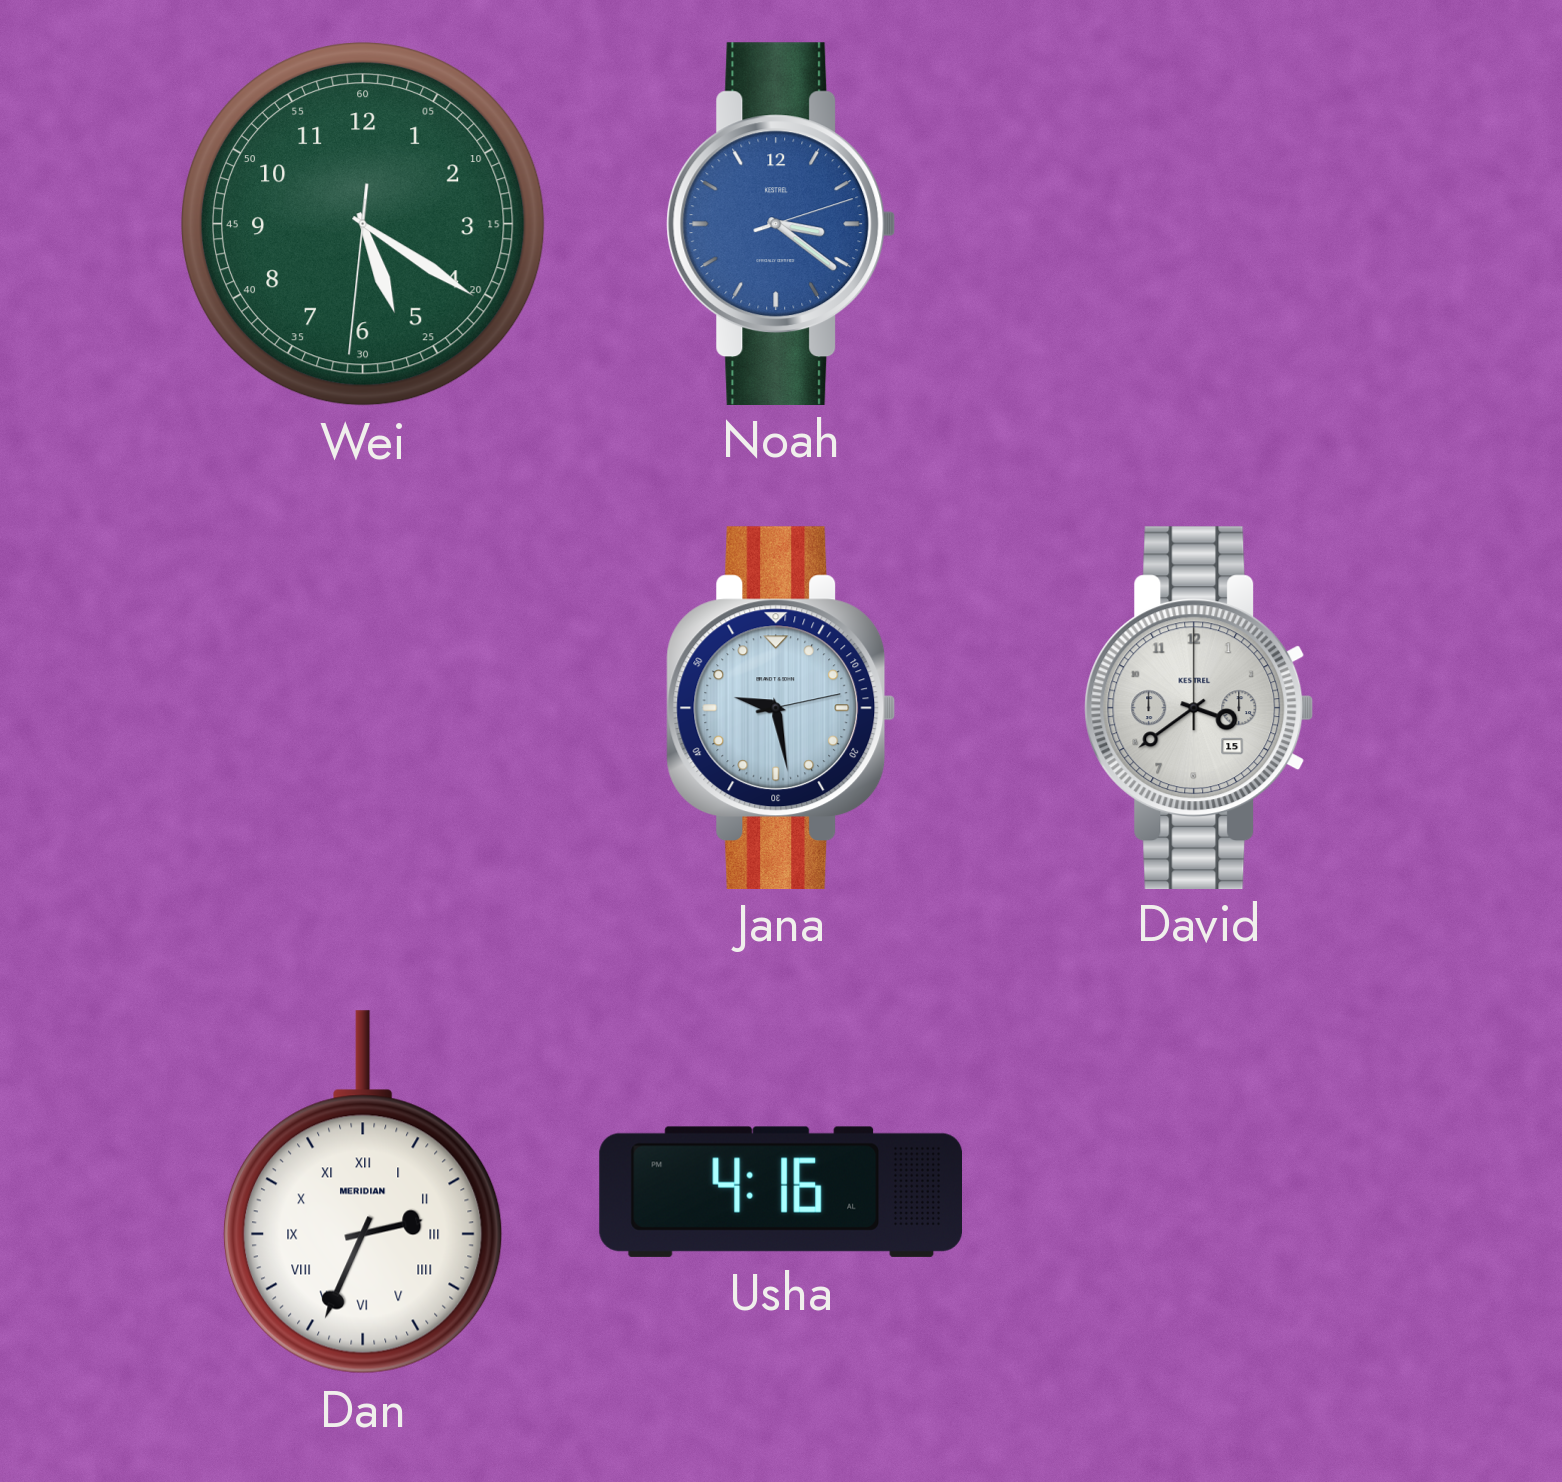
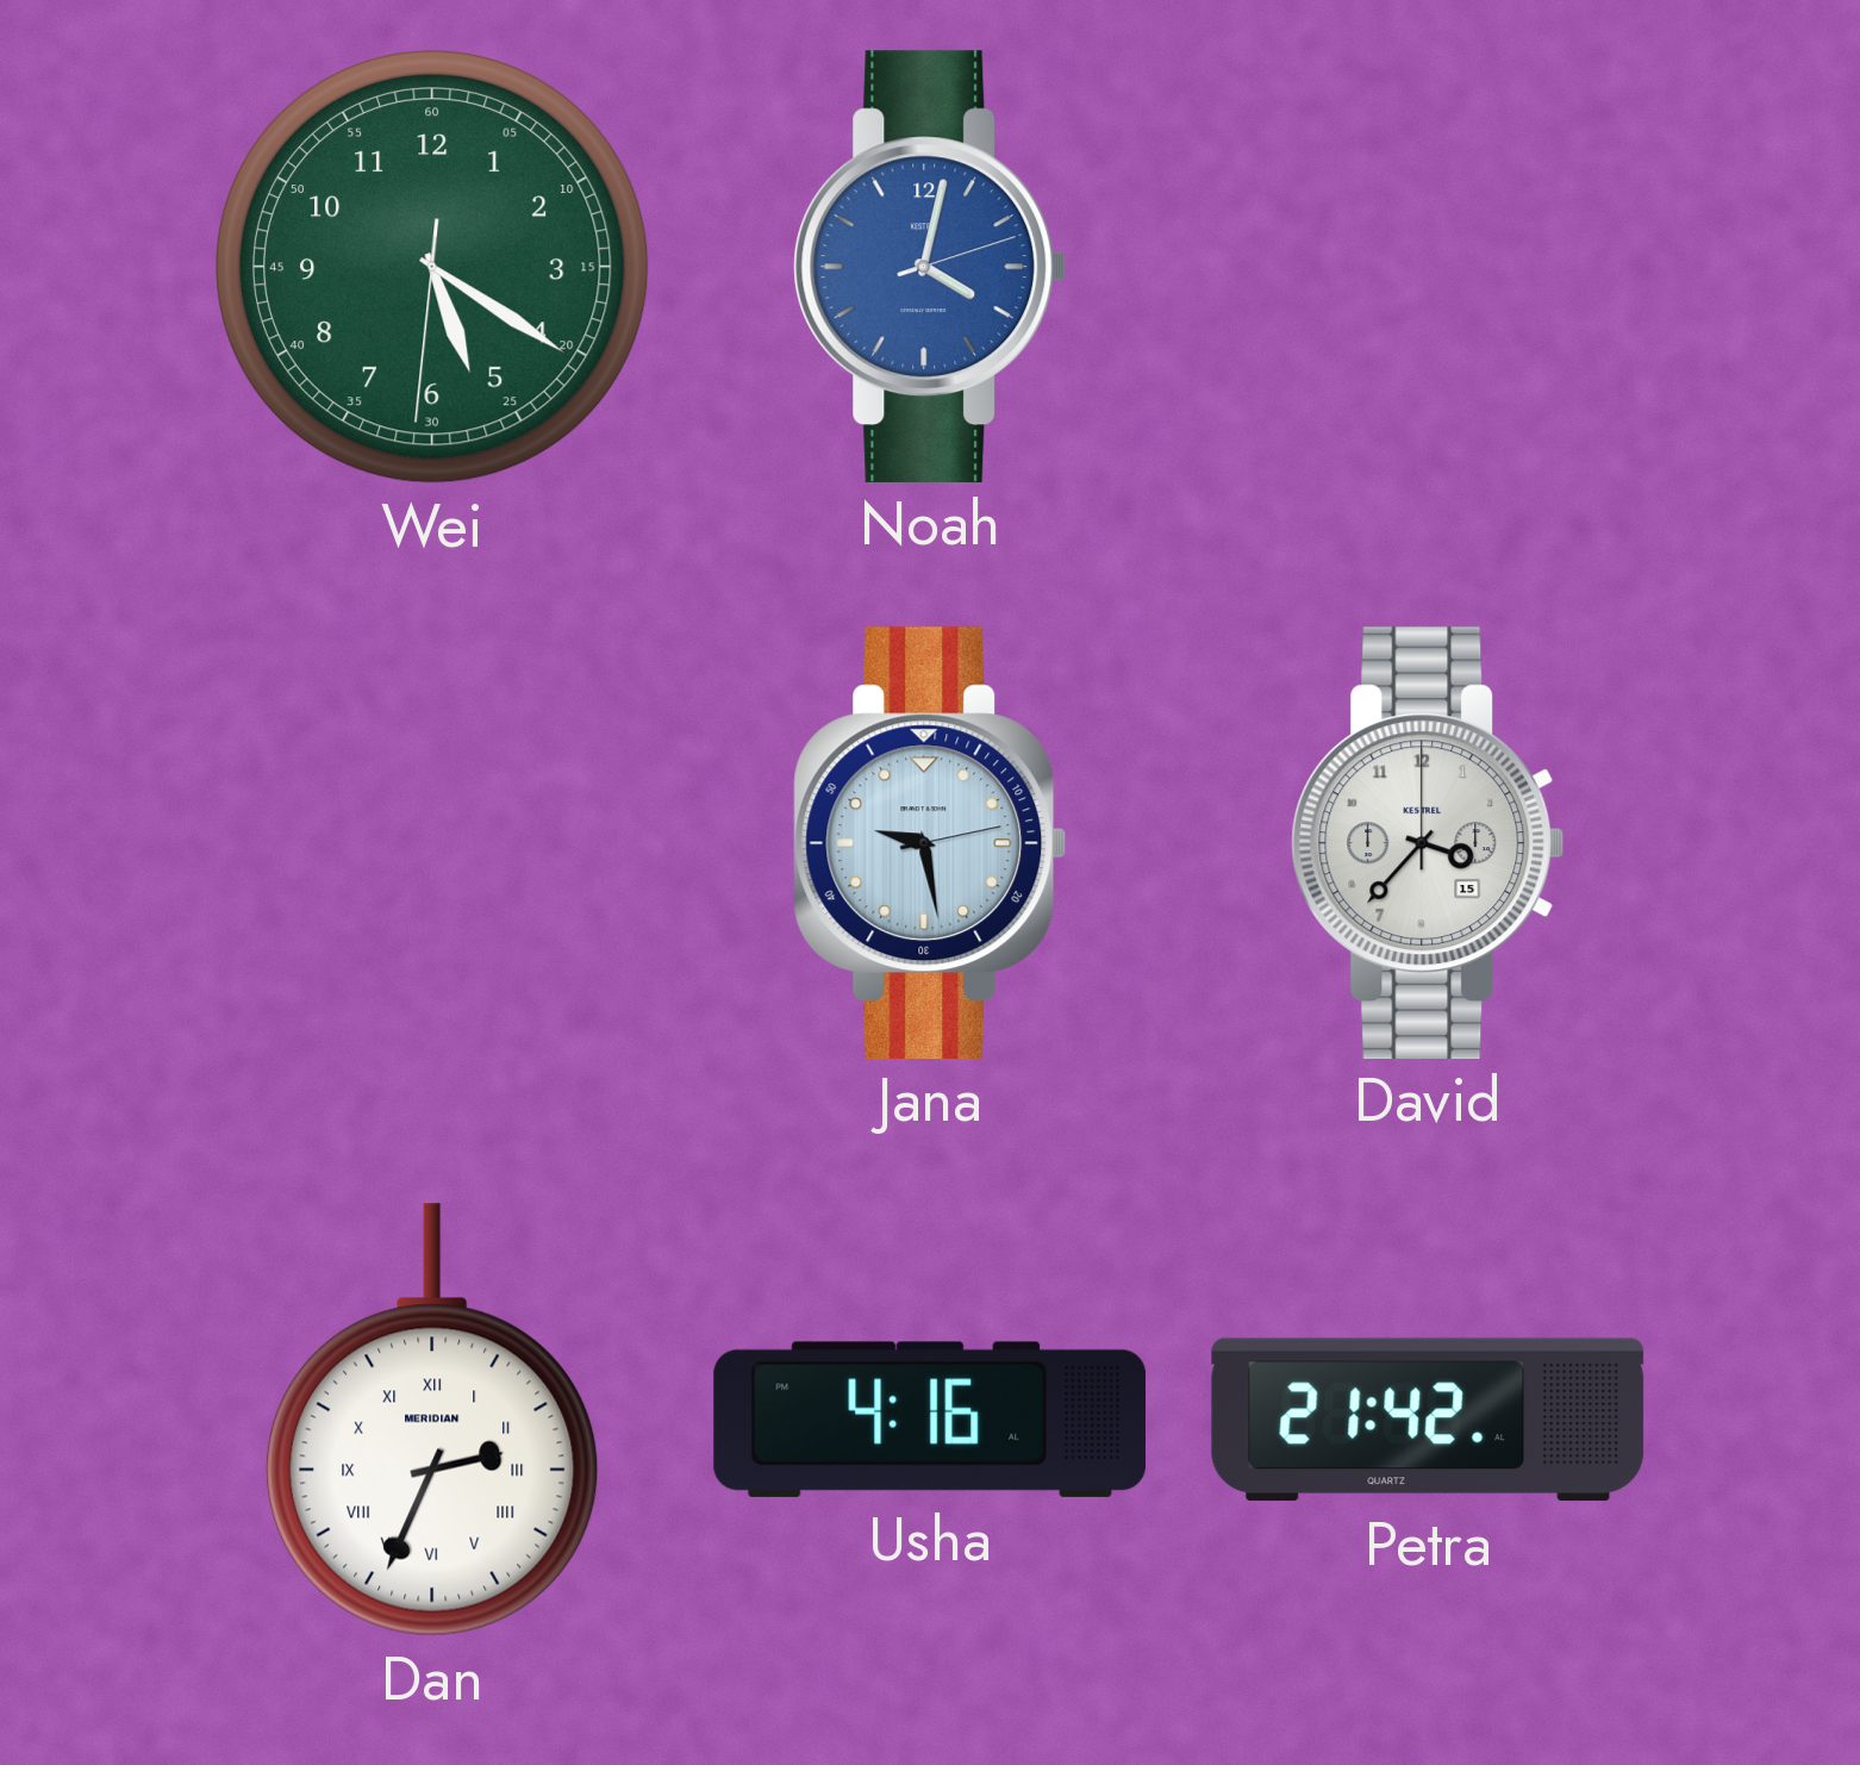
Noah: 3:21 -> 4:02
David: 3:39 -> 3:37
Petra: none -> 21:42
